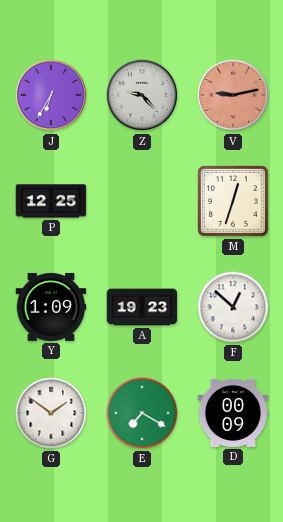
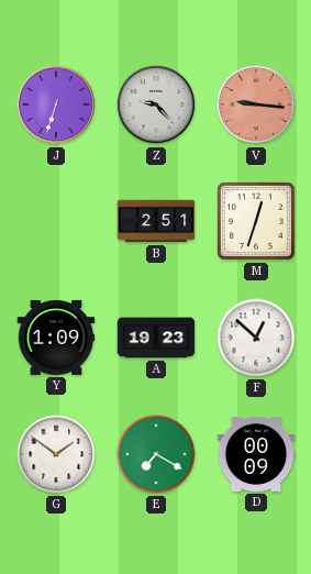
J: 6:35 -> 6:33
V: 9:13 -> 9:16
P: 12:25 -> none
B: none -> 2:51
